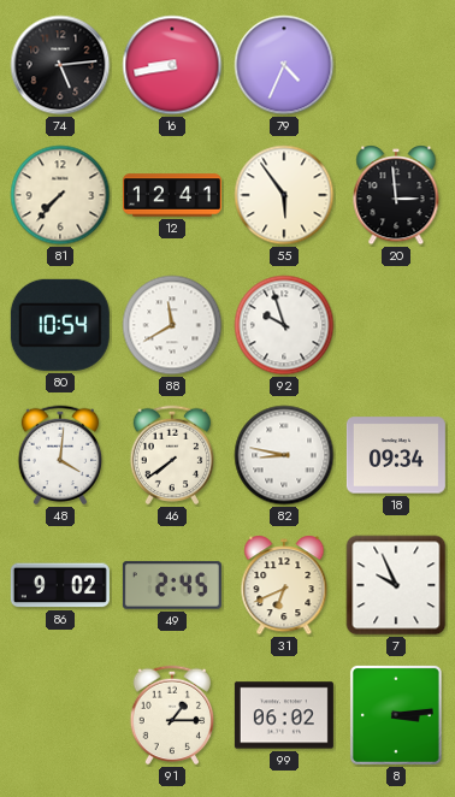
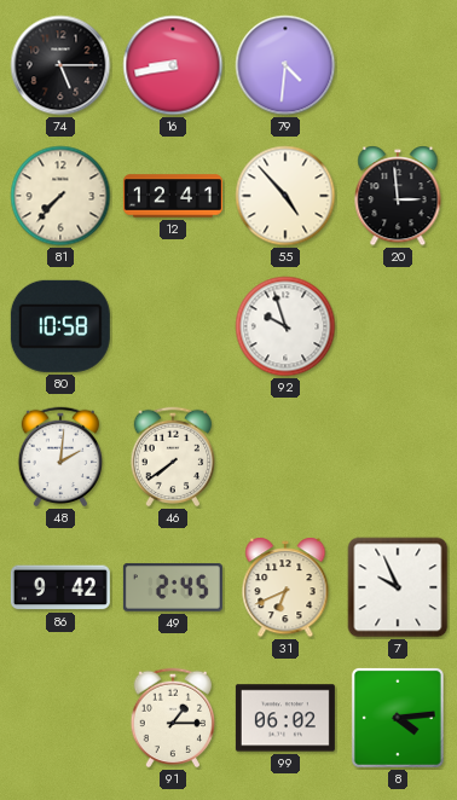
74: 5:14 -> 5:15
79: 4:34 -> 4:31
55: 5:54 -> 4:53
80: 10:54 -> 10:58
88: 11:40 -> none
48: 4:01 -> 2:01
82: 8:47 -> none
18: 09:34 -> none
86: 9:02 -> 9:42
8: 3:14 -> 4:14
